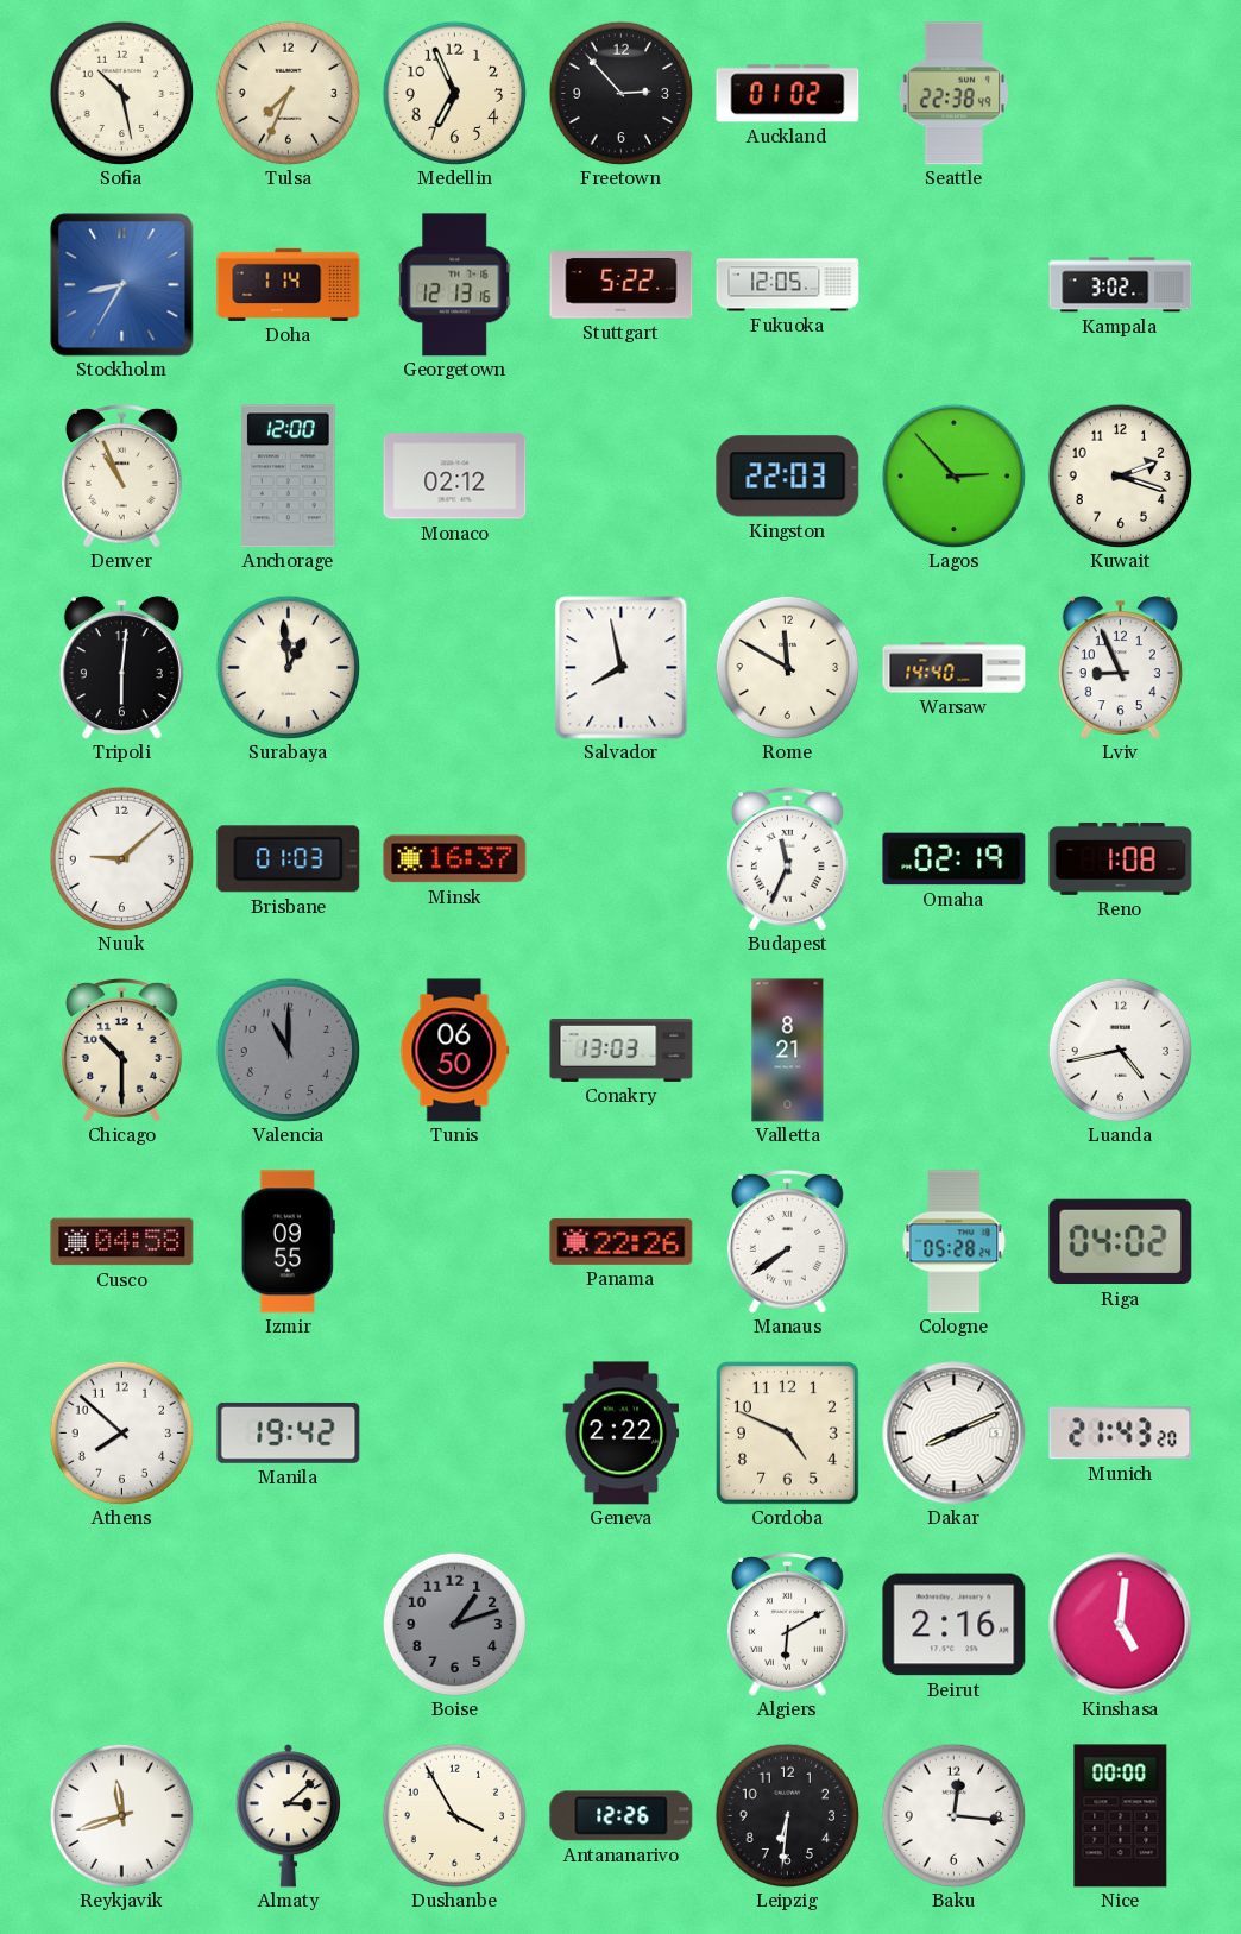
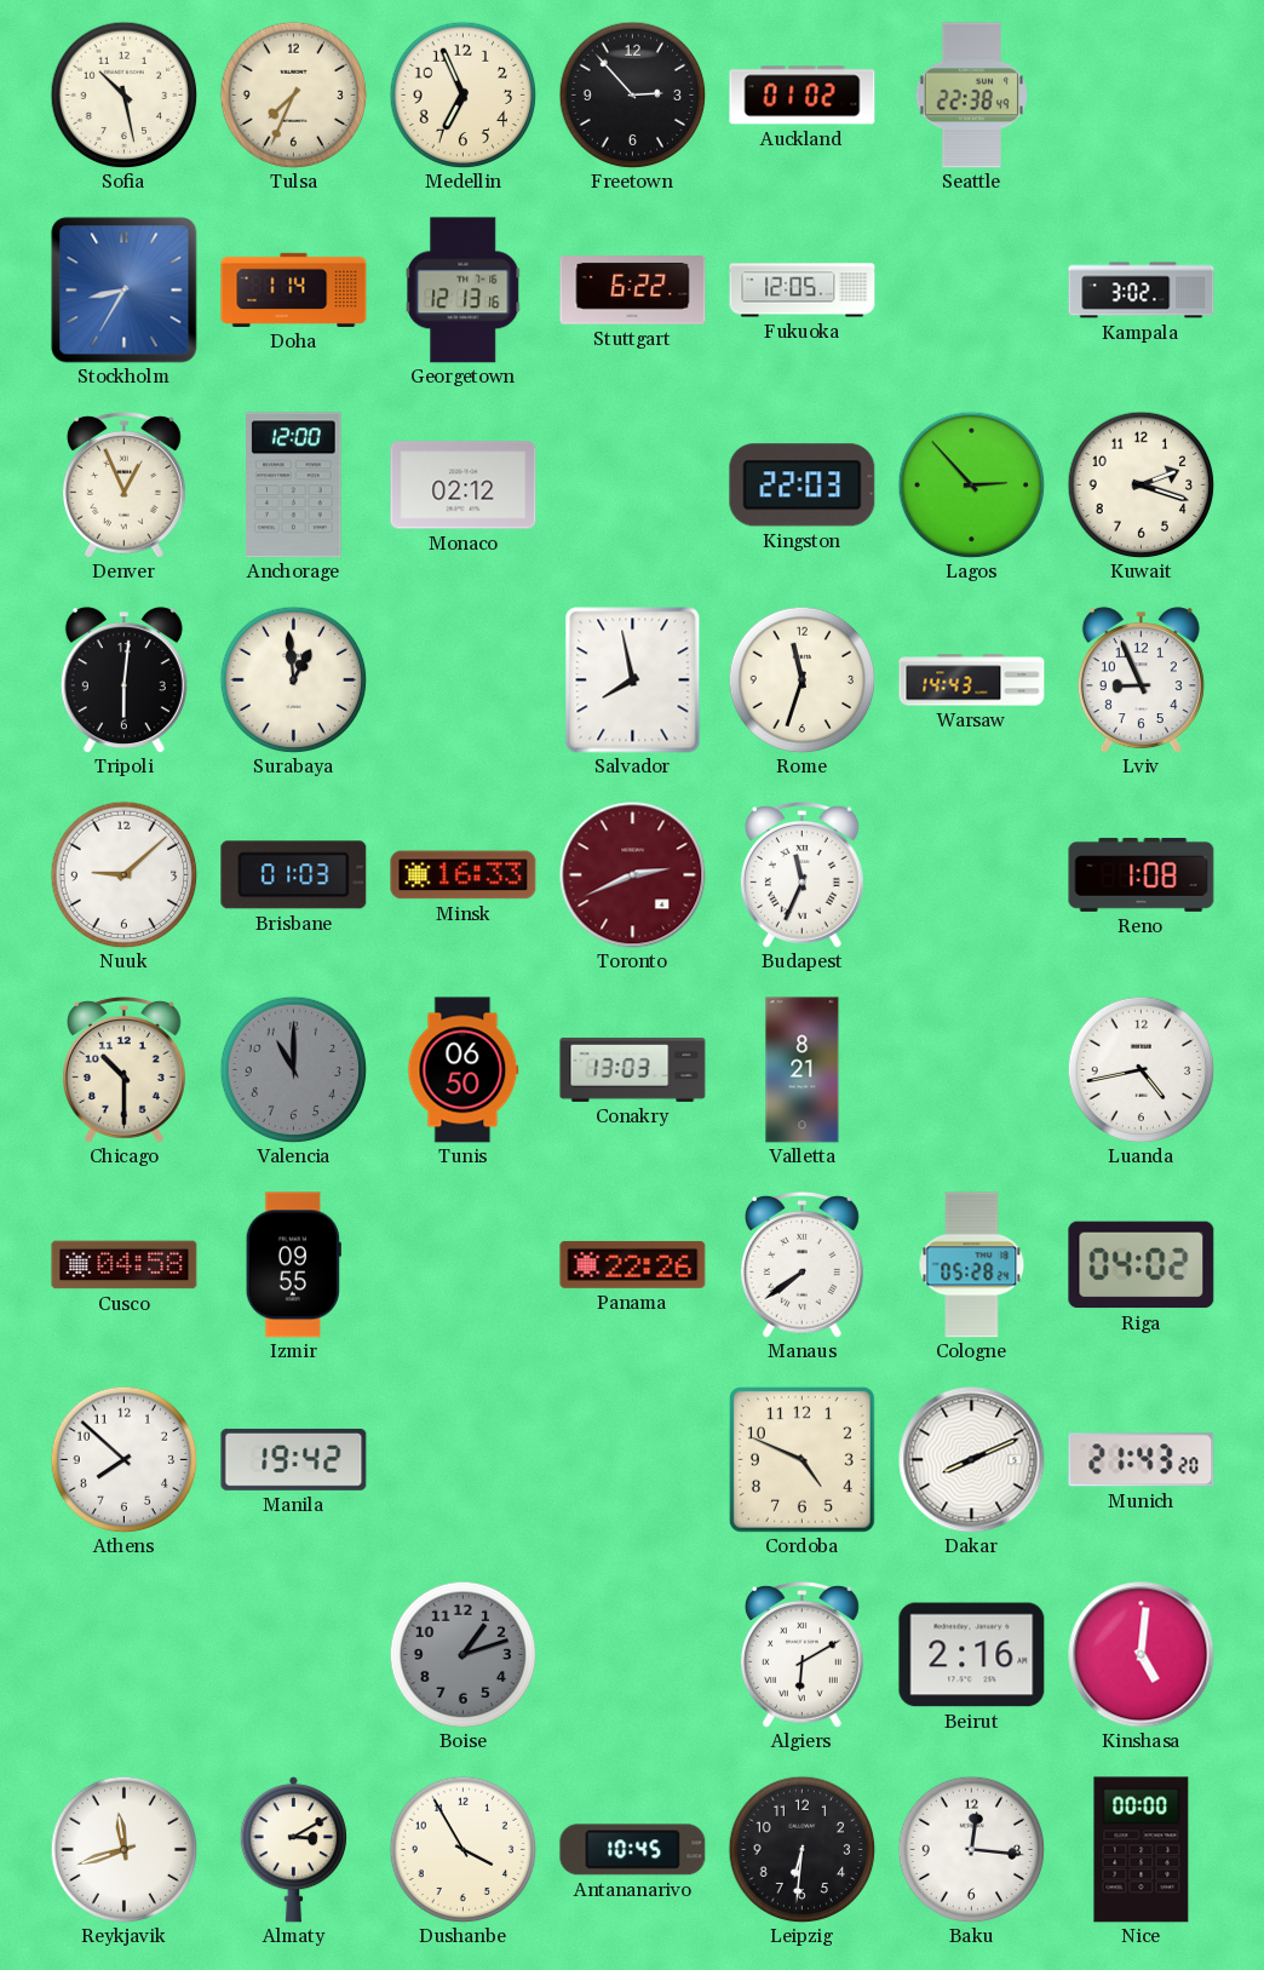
Stuttgart: 5:22 -> 6:22
Denver: 10:56 -> 12:56
Rome: 11:50 -> 11:33
Warsaw: 14:40 -> 14:43
Minsk: 16:37 -> 16:33
Toronto: none -> 2:41
Omaha: 02:19 -> none
Geneva: 2:22 -> none
Almaty: 3:08 -> 3:10
Antananarivo: 12:26 -> 10:45
